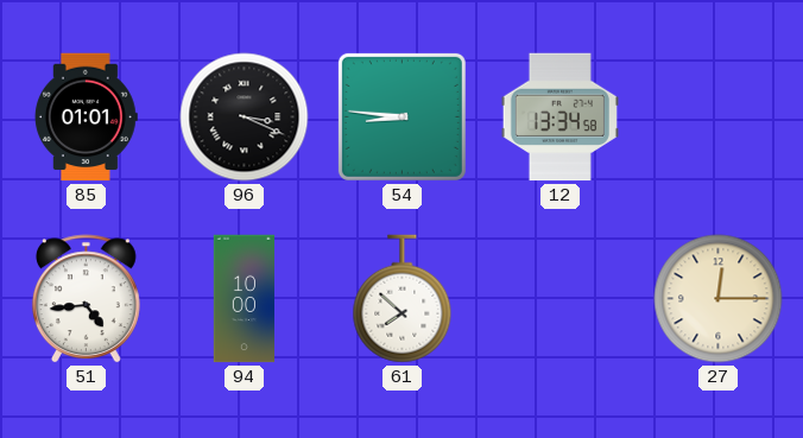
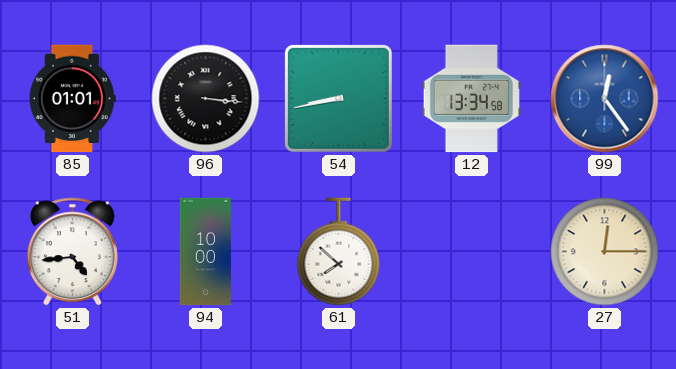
96: 3:19 -> 3:16
54: 8:46 -> 8:43
99: none -> 12:24
